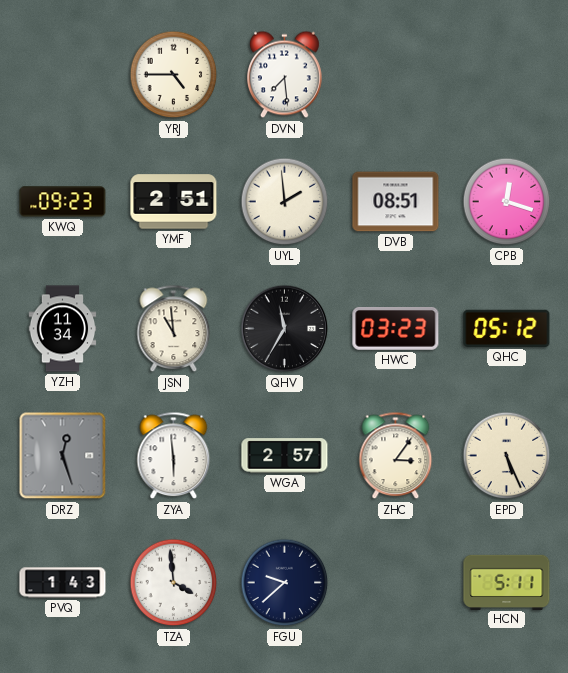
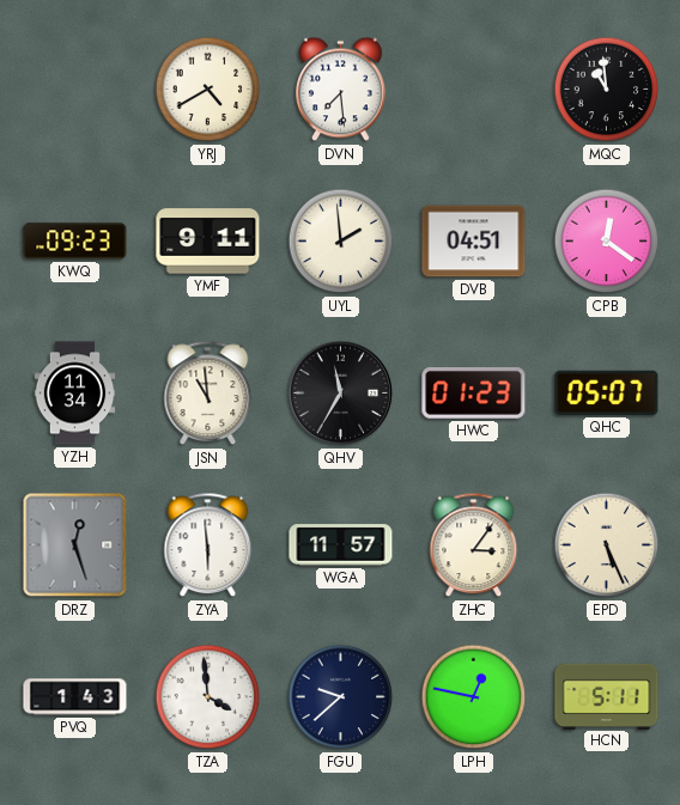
YRJ: 4:45 -> 4:40
MQC: none -> 10:59
YMF: 2:51 -> 9:11
DVB: 08:51 -> 04:51
CPB: 12:18 -> 12:21
HWC: 03:23 -> 01:23
QHC: 05:12 -> 05:07
WGA: 2:57 -> 11:57
LPH: none -> 12:47
